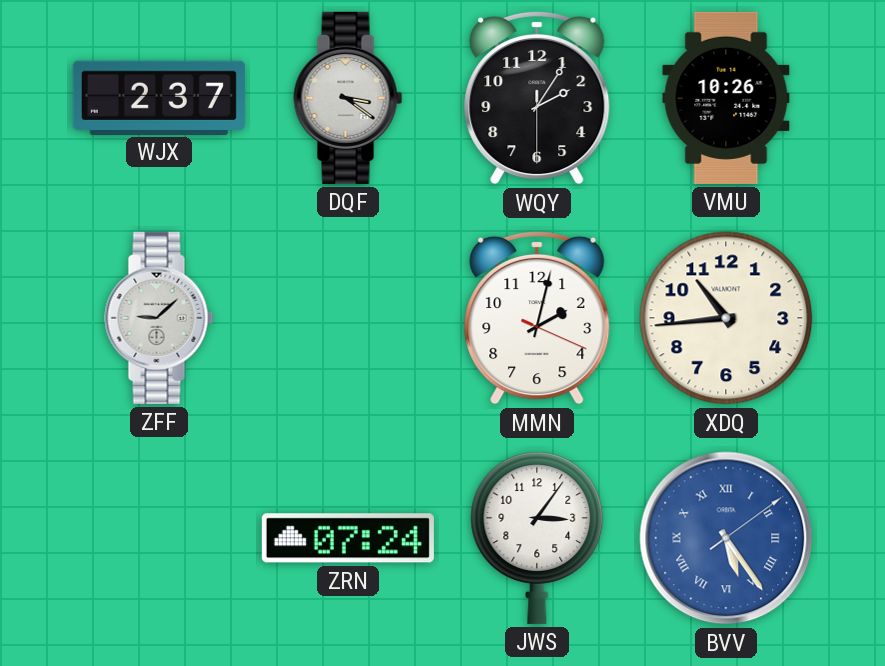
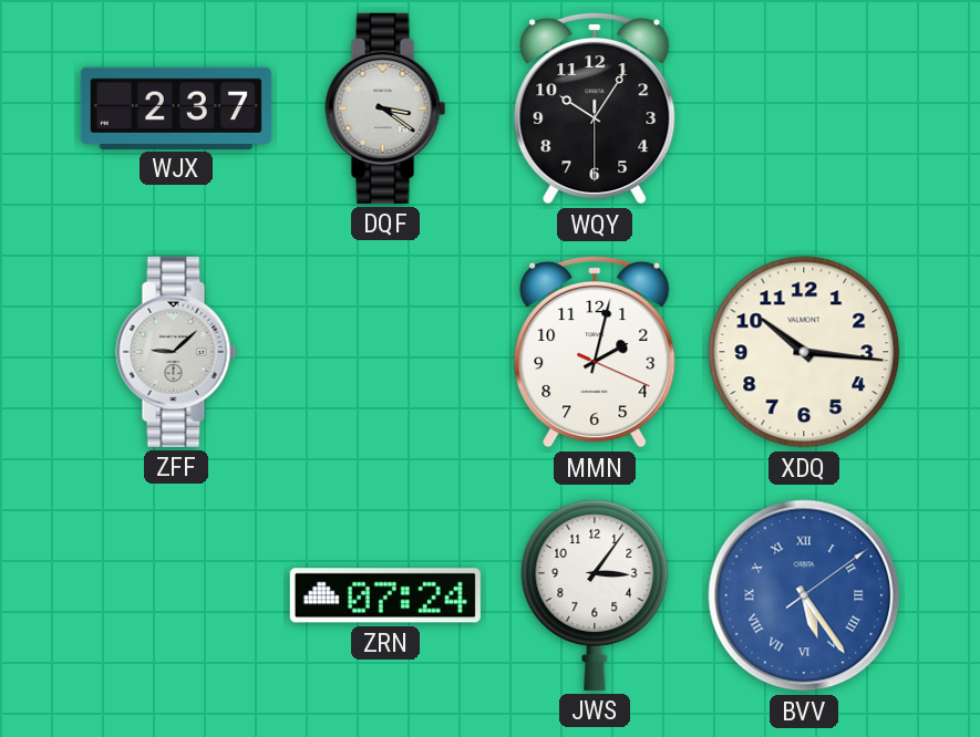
WQY: 2:05 -> 10:05
VMU: 10:26 -> none
XDQ: 10:44 -> 10:16
